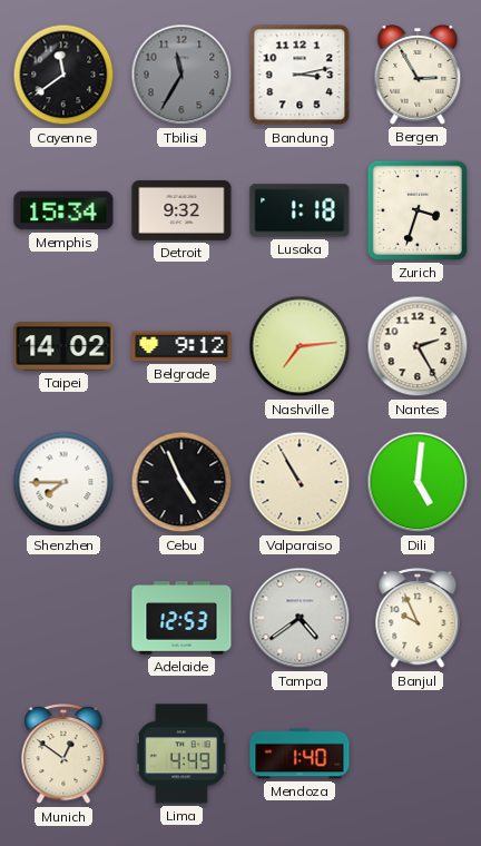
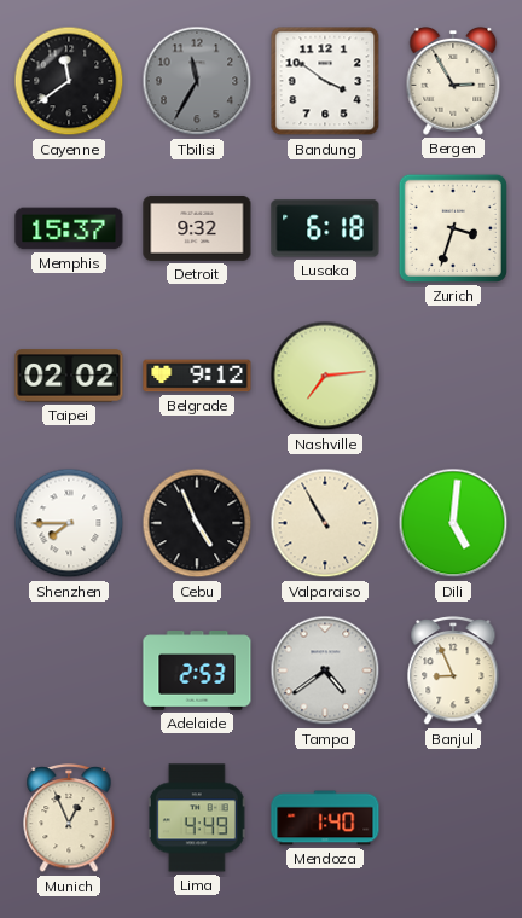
Bandung: 3:13 -> 3:51
Memphis: 15:34 -> 15:37
Lusaka: 1:18 -> 6:18
Taipei: 14:02 -> 02:02
Nantes: 2:25 -> none
Adelaide: 12:53 -> 2:53
Banjul: 9:56 -> 8:56
Munich: 12:51 -> 12:56
